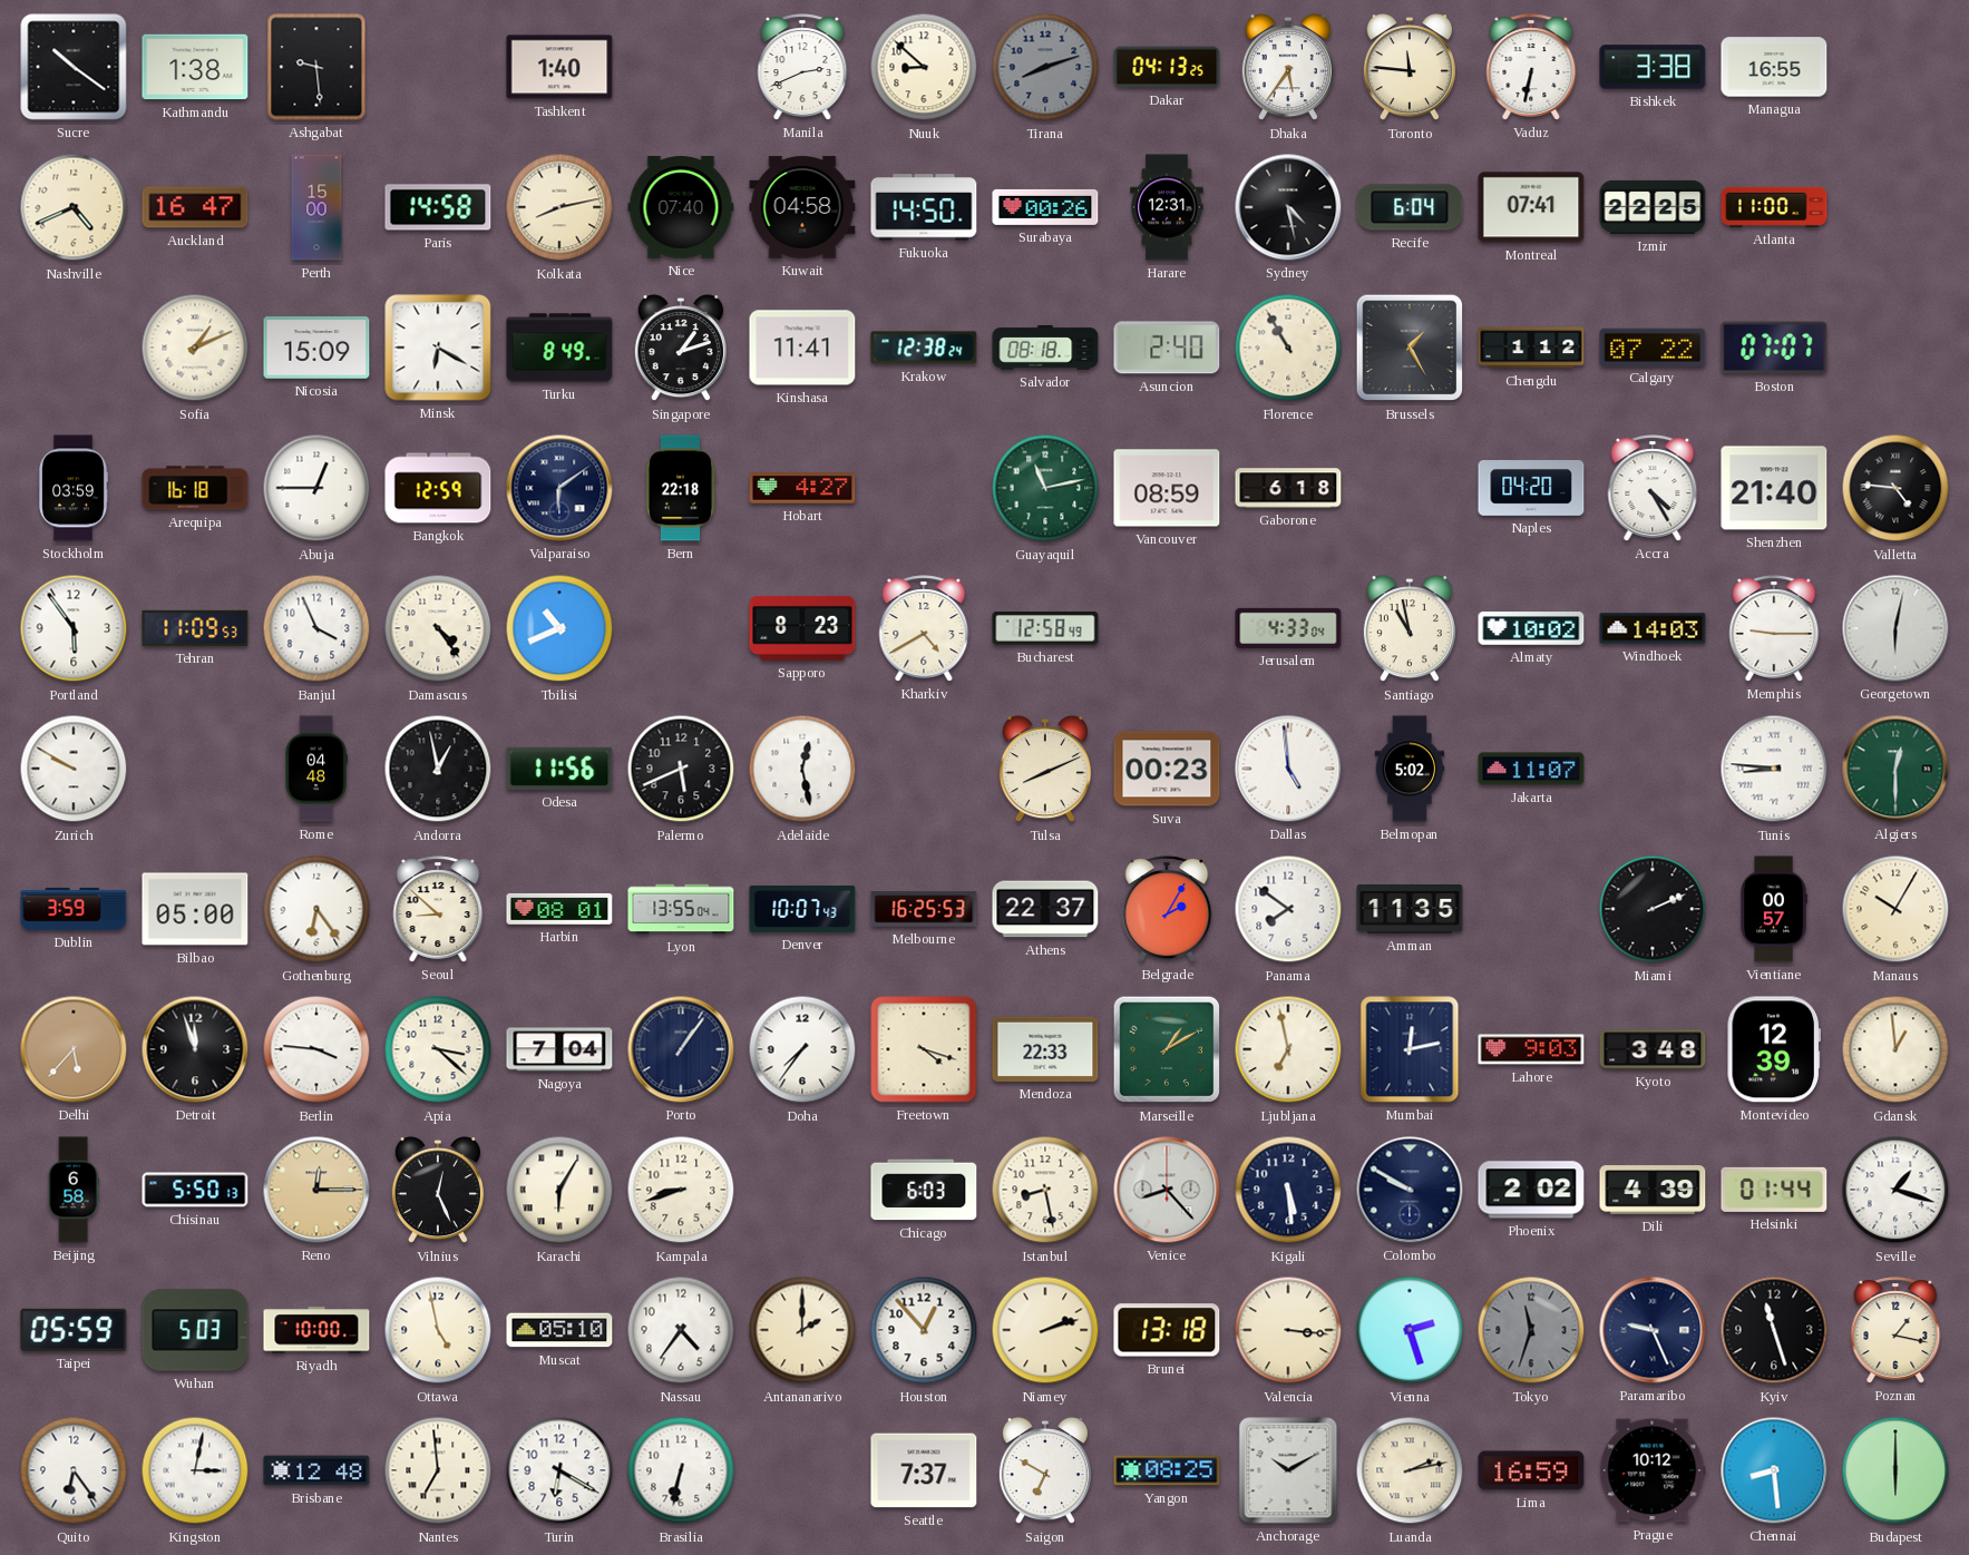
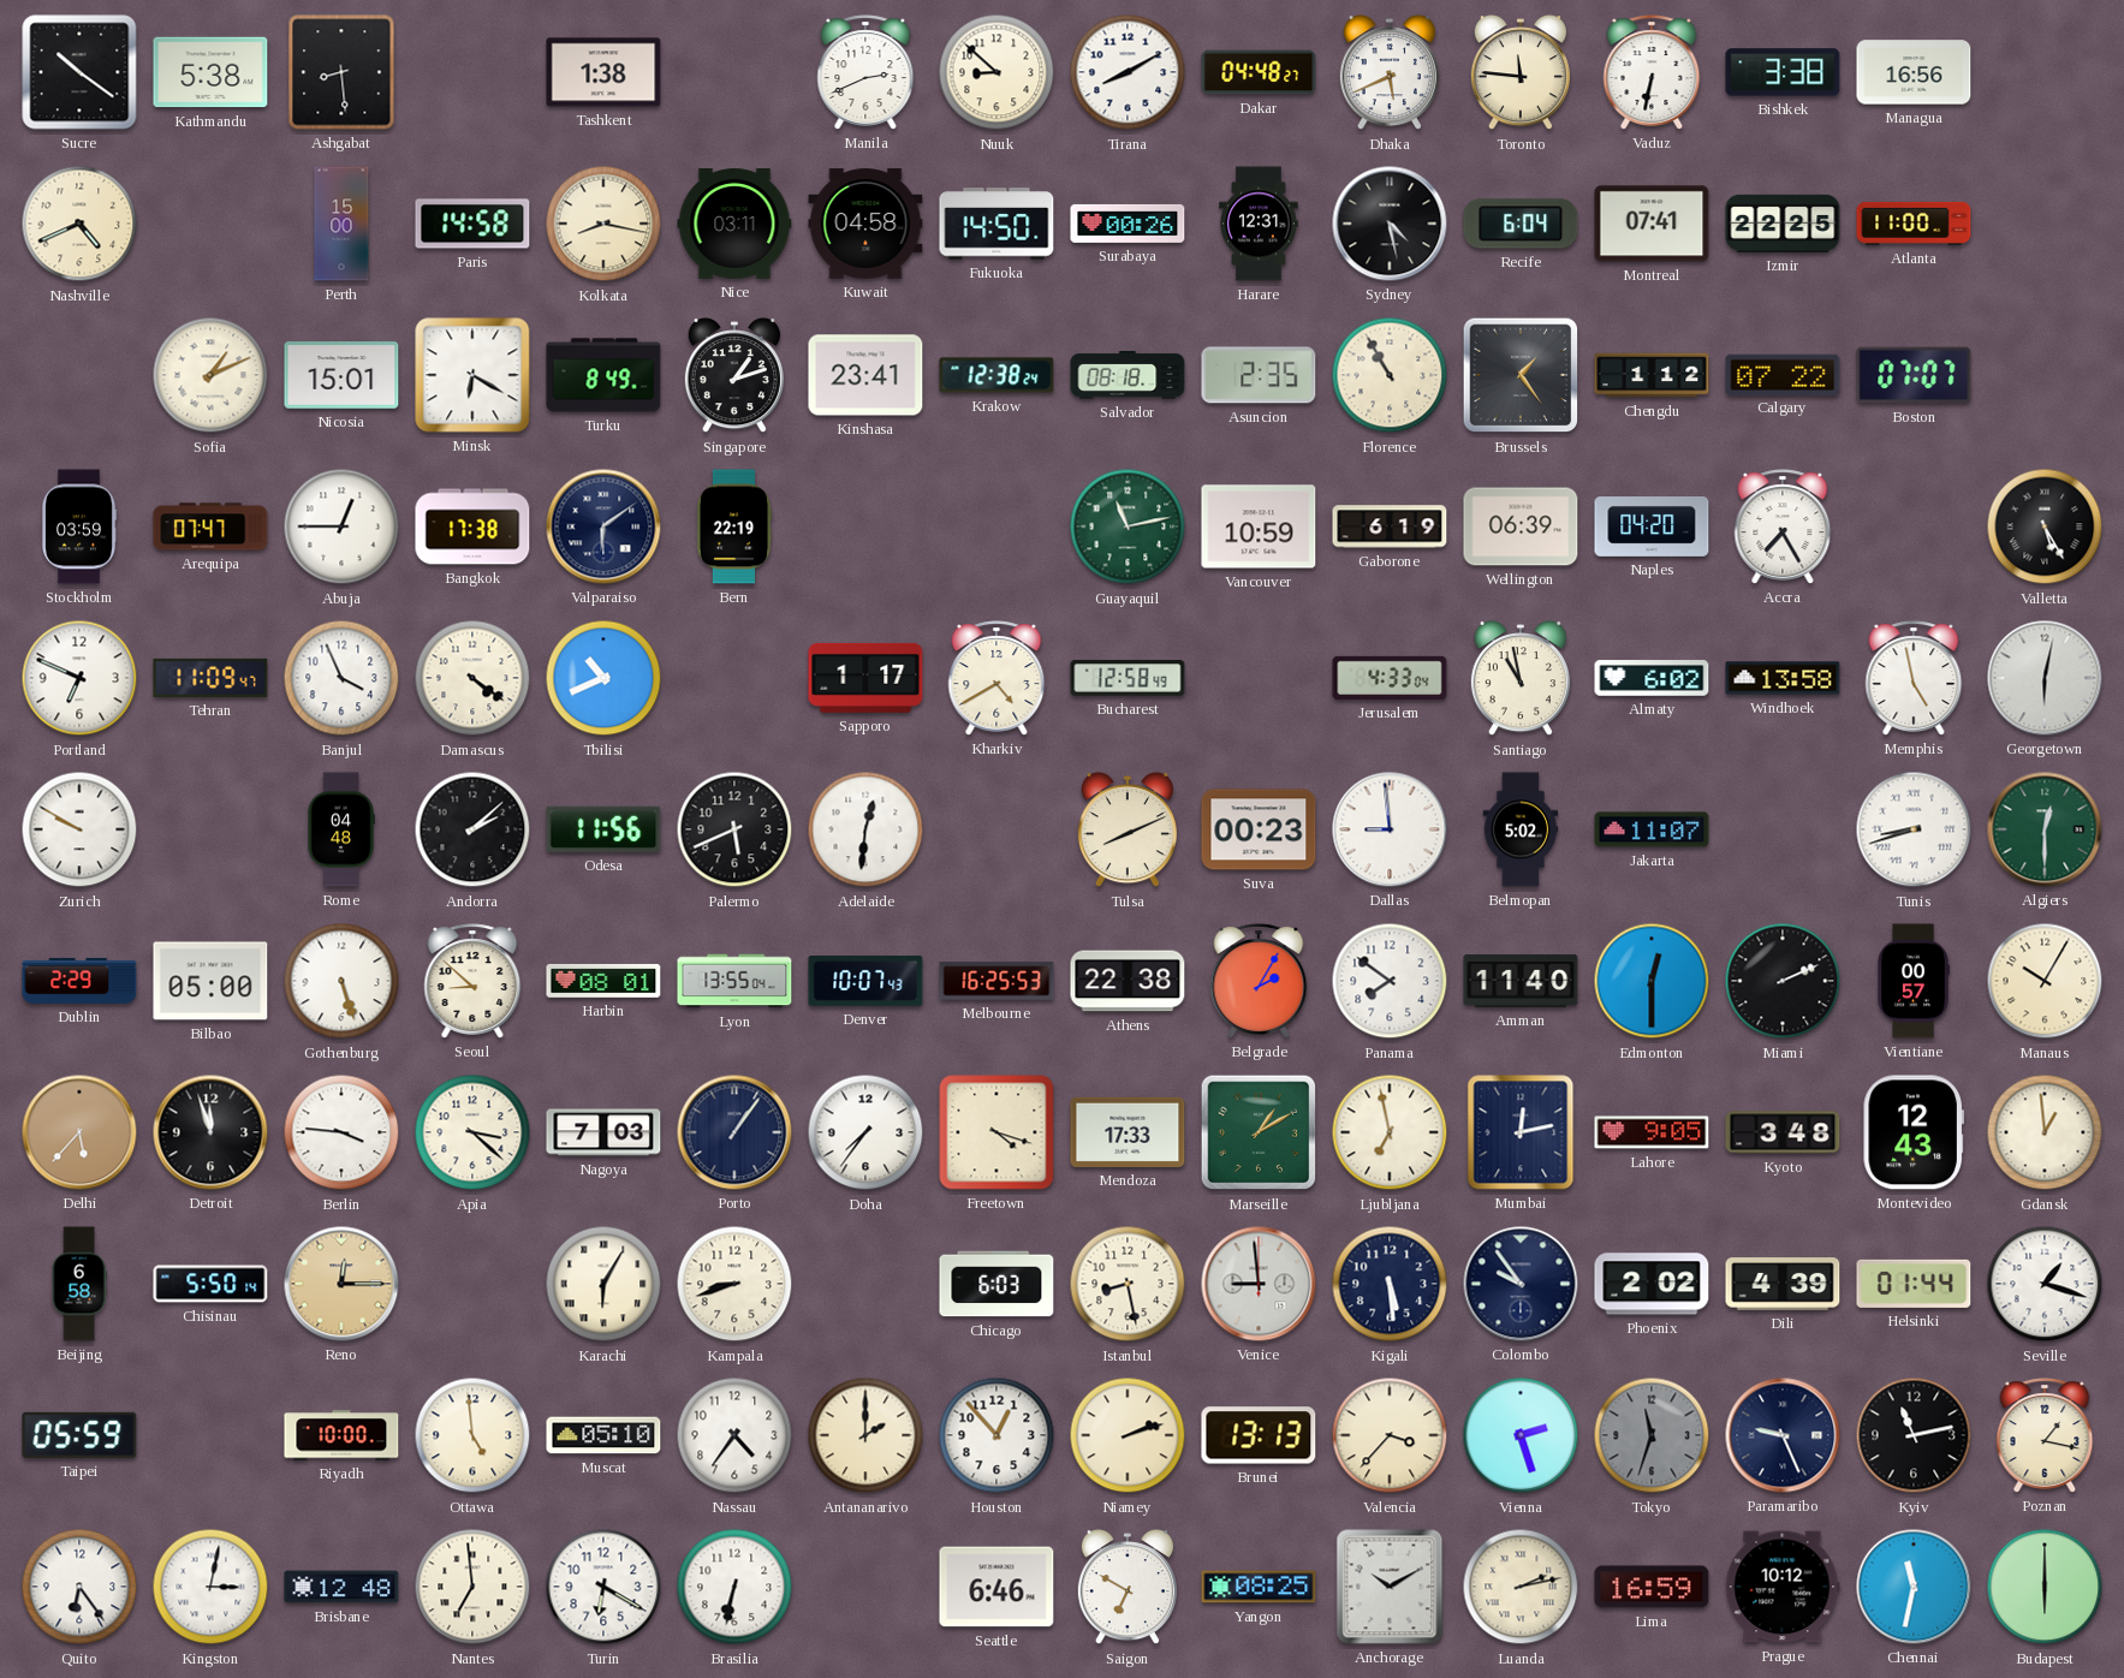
Kathmandu: 1:38 -> 5:38
Ashgabat: 9:29 -> 8:29
Tashkent: 1:40 -> 1:38
Tirana: 8:12 -> 8:10
Tirana dial: grey -> white
Dakar: 04:13 -> 04:48
Dhaka: 5:36 -> 5:41
Managua: 16:55 -> 16:56
Auckland: 16:47 -> none
Kolkata: 8:13 -> 8:17
Nice: 07:40 -> 03:11
Nicosia: 15:09 -> 15:01
Kinshasa: 11:41 -> 23:41
Asuncion: 2:40 -> 2:35
Brussels: 1:25 -> 1:24
Arequipa: 16:18 -> 07:47
Bangkok: 12:59 -> 17:38
Bern: 22:18 -> 22:19
Hobart: 4:27 -> none
Vancouver: 08:59 -> 10:59
Gaborone: 6:18 -> 6:19
Wellington: none -> 06:39
Accra: 4:25 -> 7:25
Shenzhen: 21:40 -> none
Valletta: 4:46 -> 5:25
Portland: 5:54 -> 6:49
Tehran: 11:09:53 -> 11:09:47
Damascus: 4:24 -> 4:21
Sapporo: 8:23 -> 1:17
Almaty: 10:02 -> 6:02
Windhoek: 14:03 -> 13:58
Memphis: 9:15 -> 4:58
Andorra: 12:58 -> 2:08
Adelaide: 12:28 -> 12:31
Dallas: 4:59 -> 8:59
Tunis: 8:46 -> 8:42
Dublin: 3:59 -> 2:29
Gothenburg: 6:24 -> 5:27
Athens: 22:37 -> 22:38
Amman: 11:35 -> 11:40
Edmonton: none -> 12:30
Nagoya: 7:04 -> 7:03
Mendoza: 22:33 -> 17:33
Lahore: 9:03 -> 9:05
Montevideo: 12:39 -> 12:43
Chisinau: 5:50:13 -> 5:50:14
Vilnius: 12:26 -> none
Venice: 8:23 -> 8:59
Colombo: 9:50 -> 9:54
Wuhan: 5:03 -> none
Ottawa: 4:58 -> 4:59
Brunei: 13:18 -> 13:13
Valencia: 3:16 -> 3:37
Kyiv: 11:27 -> 11:13
Seattle: 7:37 -> 6:46
Chennai: 8:29 -> 11:32
